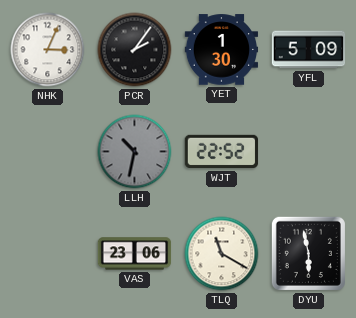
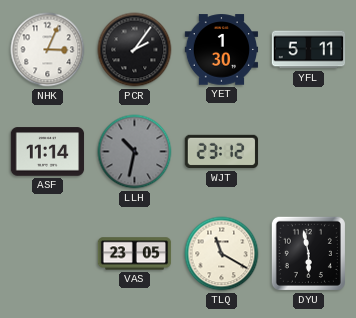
YFL: 5:09 -> 5:11
ASF: none -> 11:14
WJT: 22:52 -> 23:12
VAS: 23:06 -> 23:05
